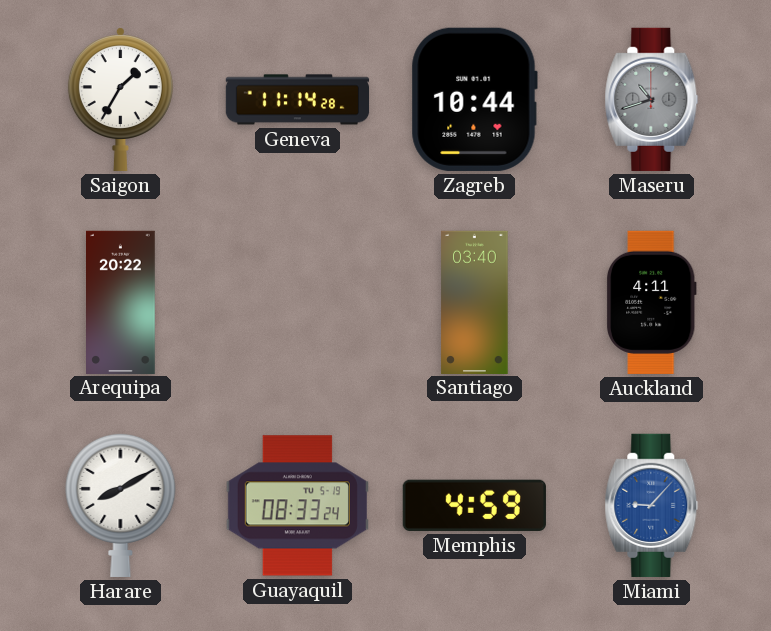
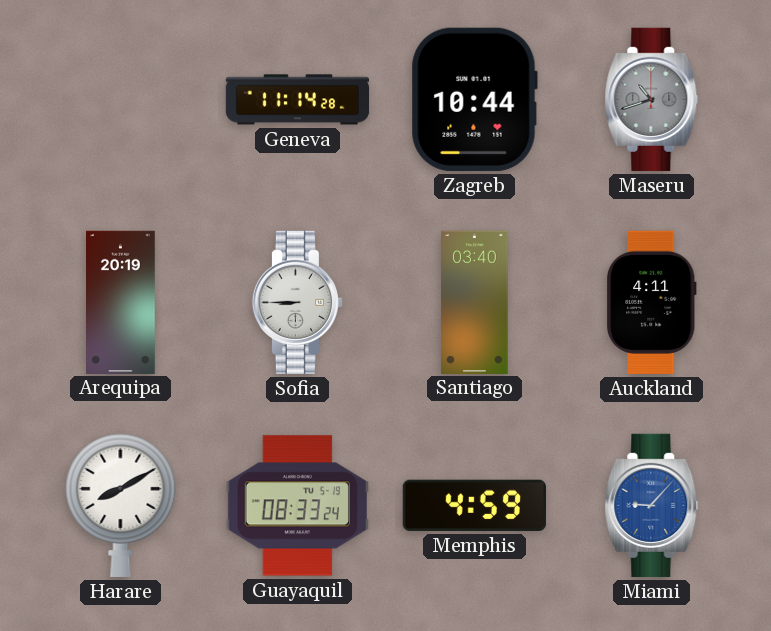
Saigon: 1:35 -> none
Arequipa: 20:22 -> 20:19
Sofia: none -> 8:45
